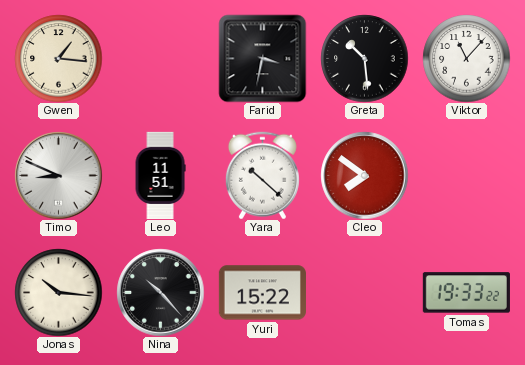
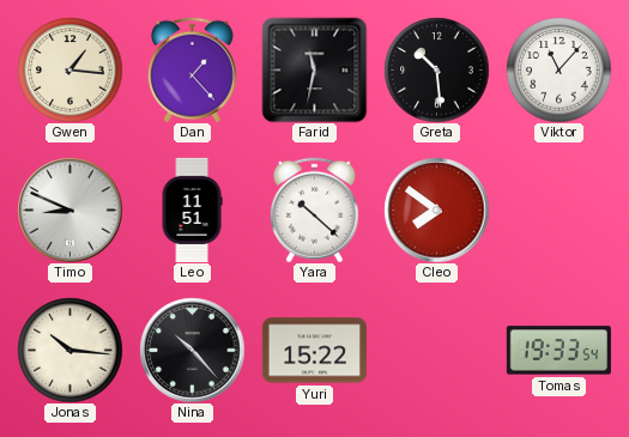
Dan: none -> 1:23
Farid: 3:32 -> 11:32
Tomas: 19:33:22 -> 19:33:54
